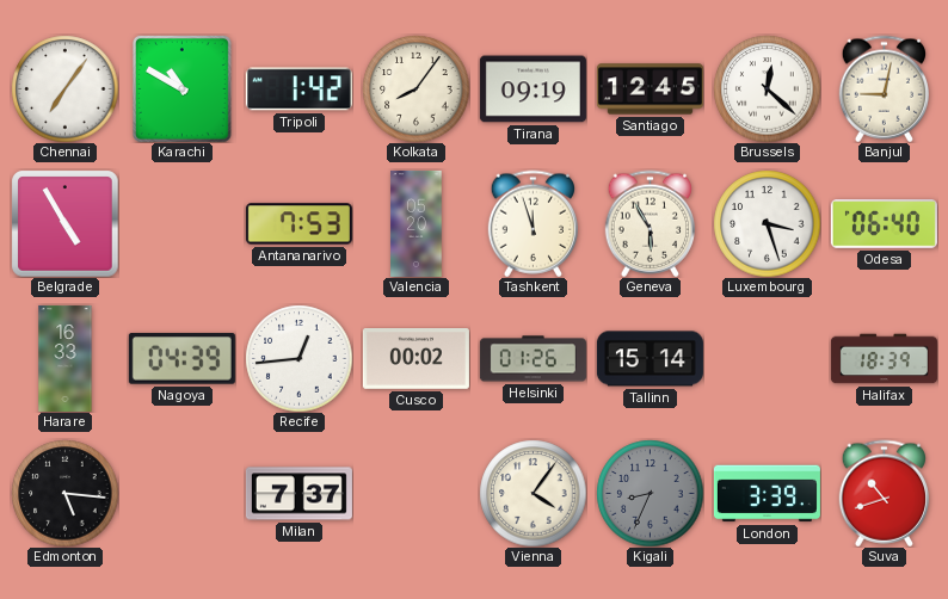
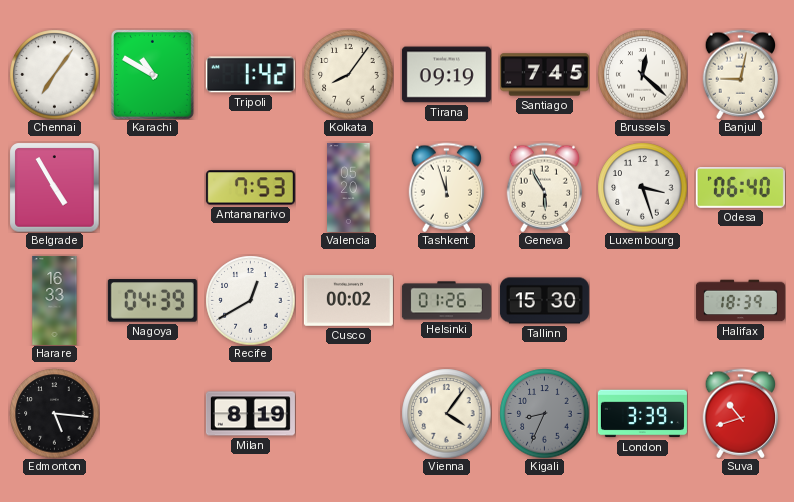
Santiago: 12:45 -> 7:45
Recife: 12:44 -> 12:40
Tallinn: 15:14 -> 15:30
Milan: 7:37 -> 8:19
